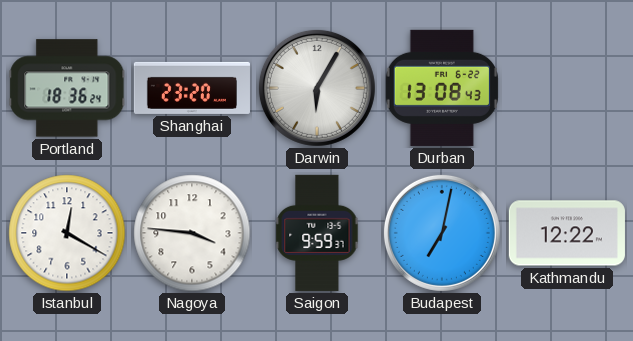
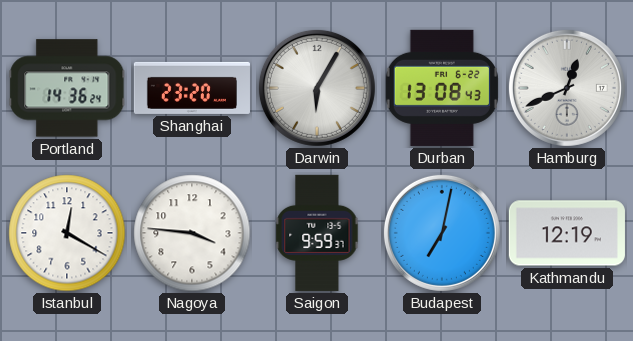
Portland: 18:36 -> 14:36
Hamburg: none -> 12:41
Kathmandu: 12:22 -> 12:19
